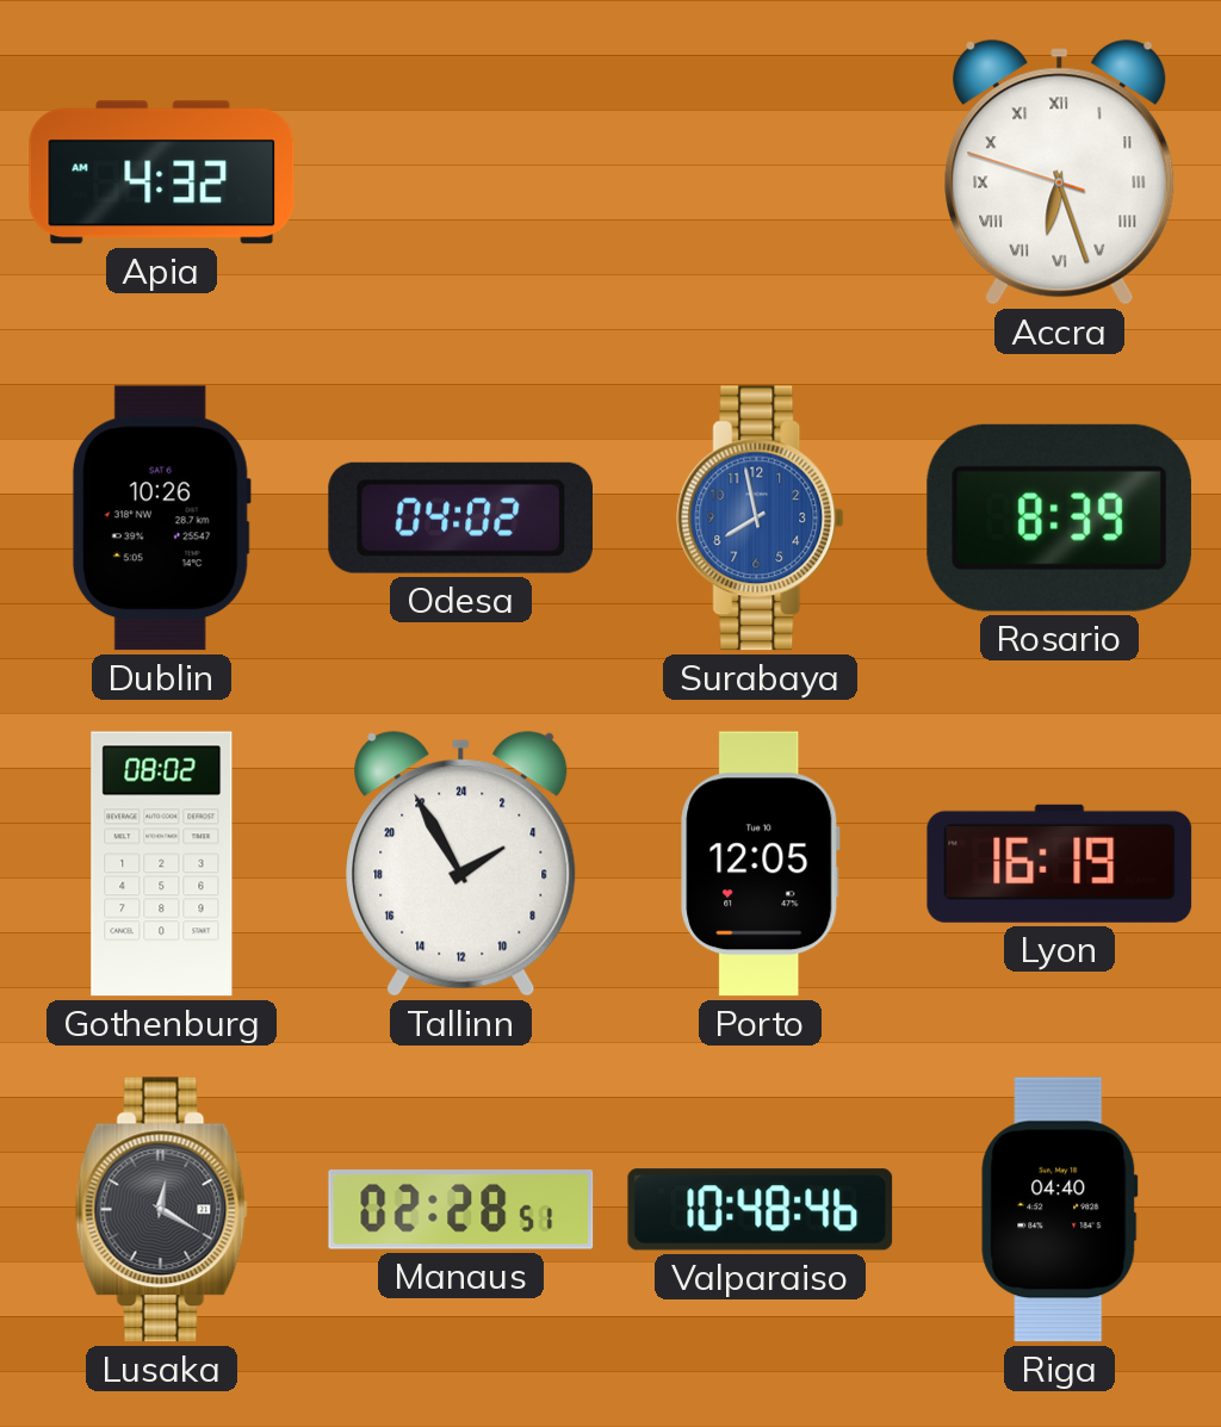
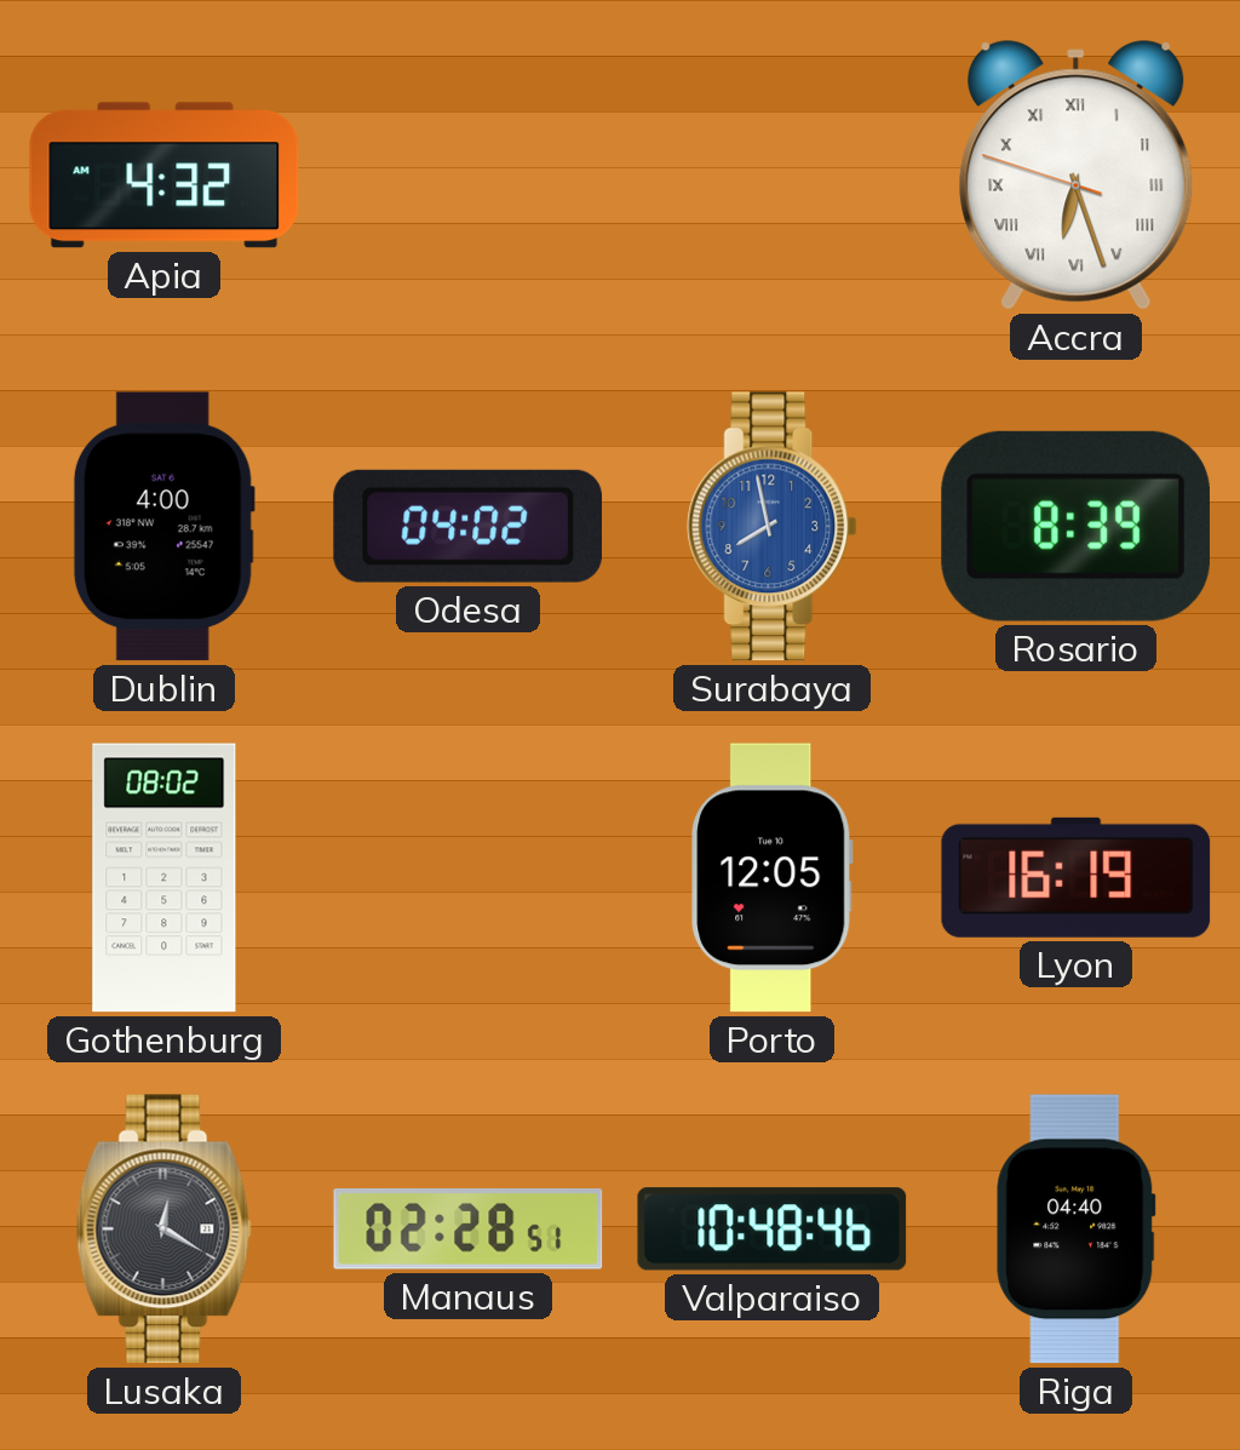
Dublin: 10:26 -> 4:00
Tallinn: 3:55 -> none
